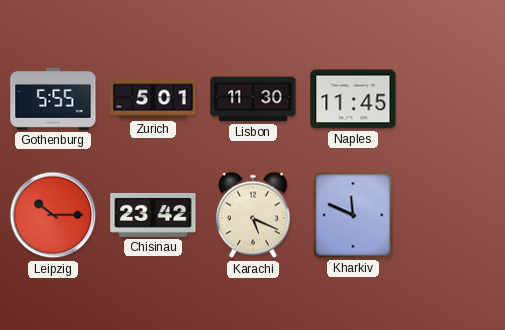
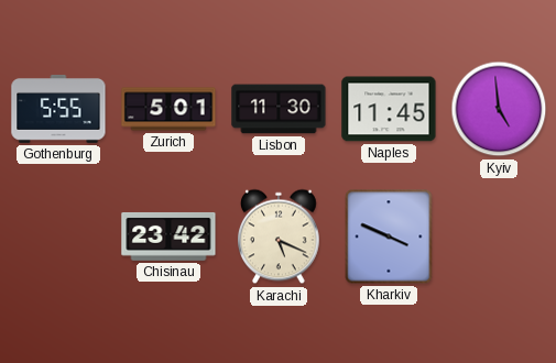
Kyiv: none -> 4:59
Leipzig: 10:15 -> none
Kharkiv: 11:49 -> 3:49
